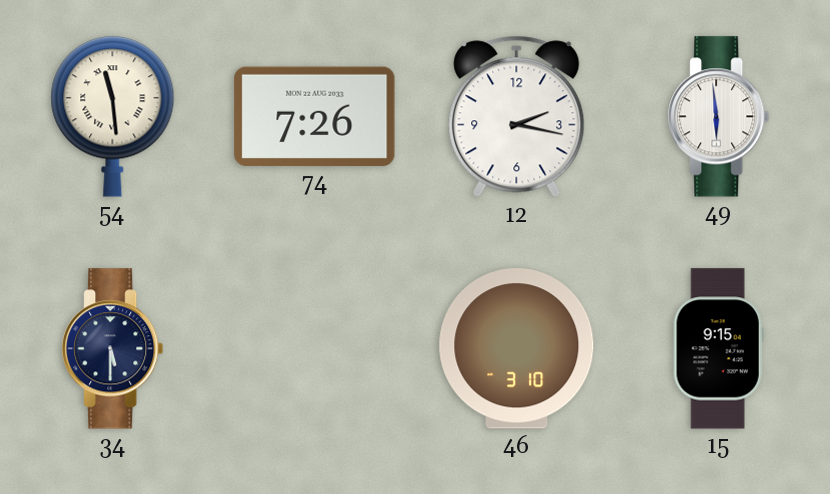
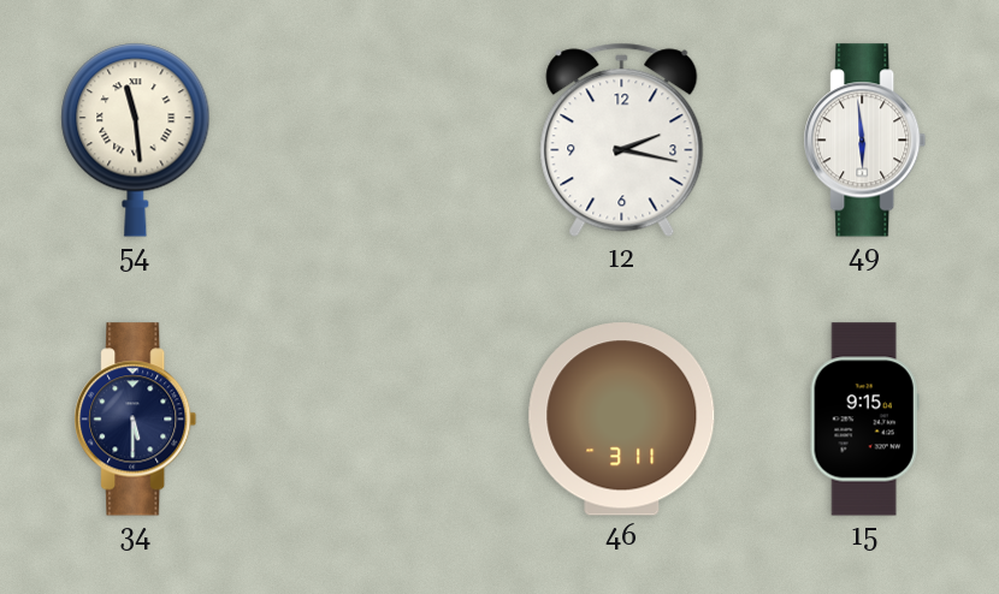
74: 7:26 -> none
46: 3:10 -> 3:11
